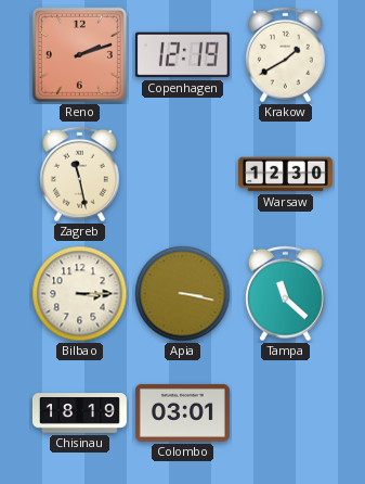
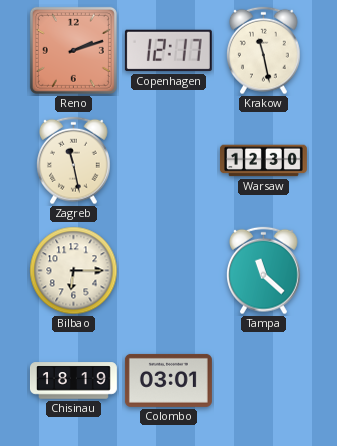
Copenhagen: 12:19 -> 12:17
Krakow: 1:40 -> 11:28
Bilbao: 3:15 -> 6:15
Apia: 3:17 -> none
